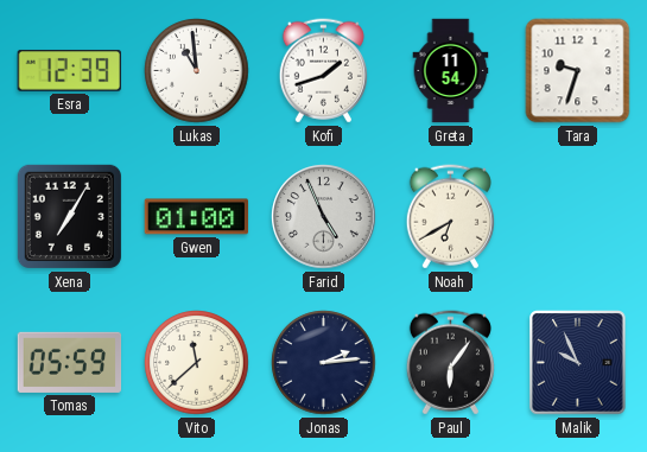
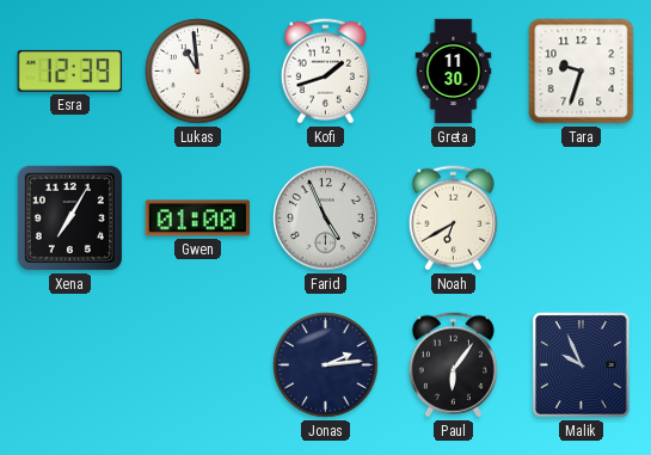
Greta: 11:54 -> 11:30
Tomas: 05:59 -> none
Vito: 11:38 -> none
